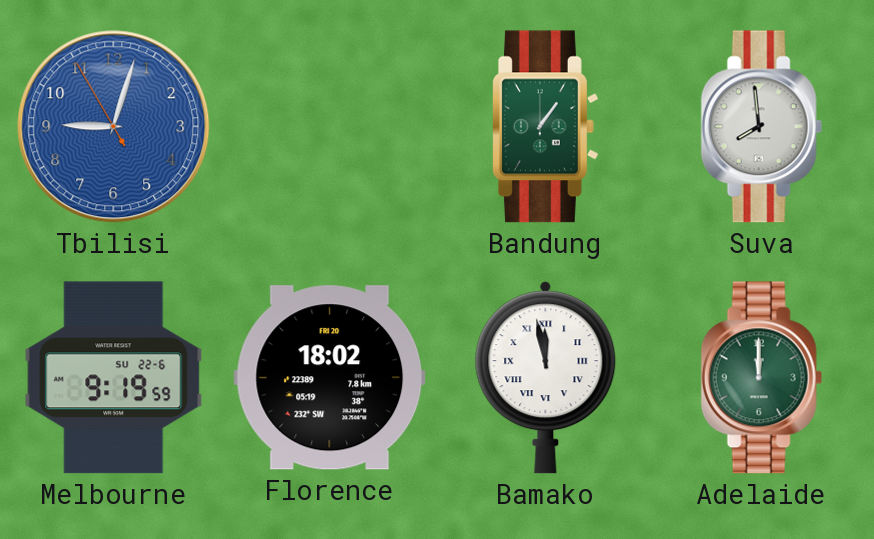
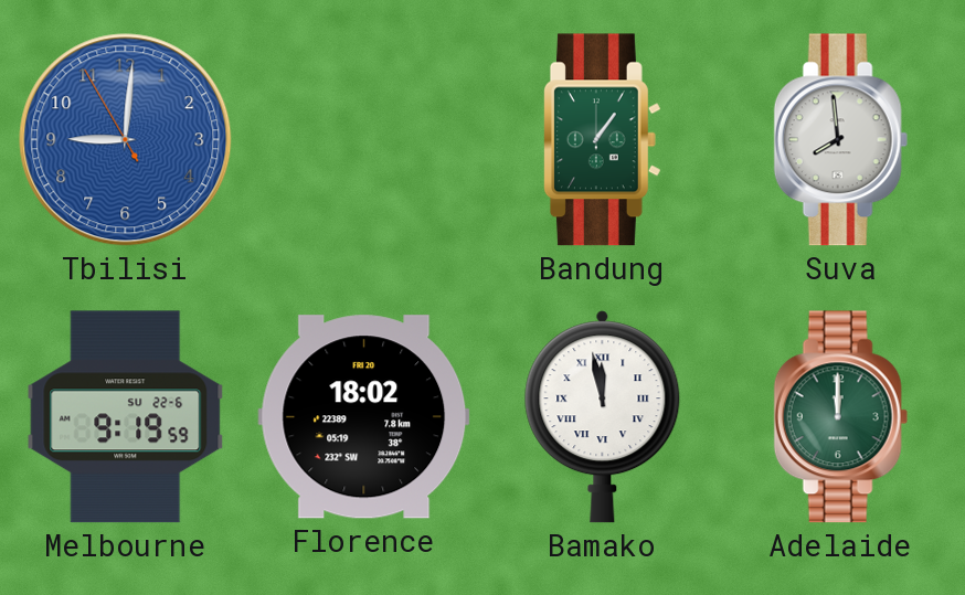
Tbilisi: 9:02 -> 9:00
